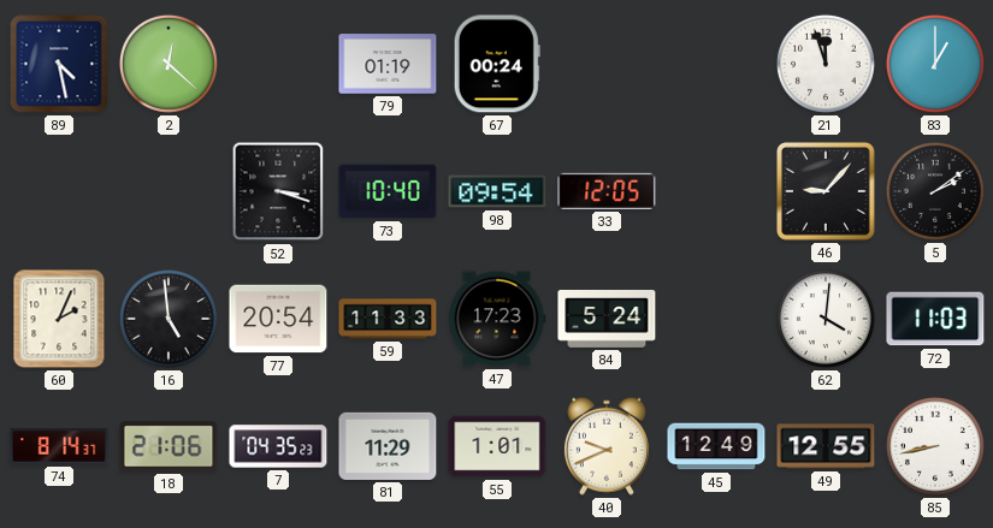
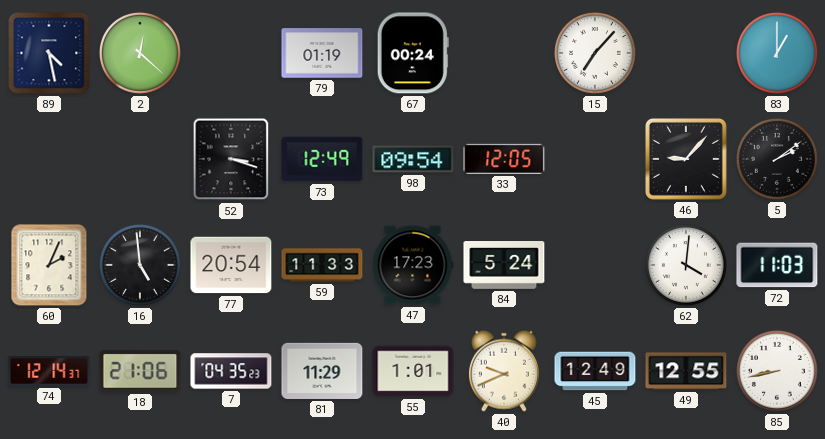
15: none -> 7:07
21: 11:57 -> none
73: 10:40 -> 12:49
74: 8:14 -> 12:14
